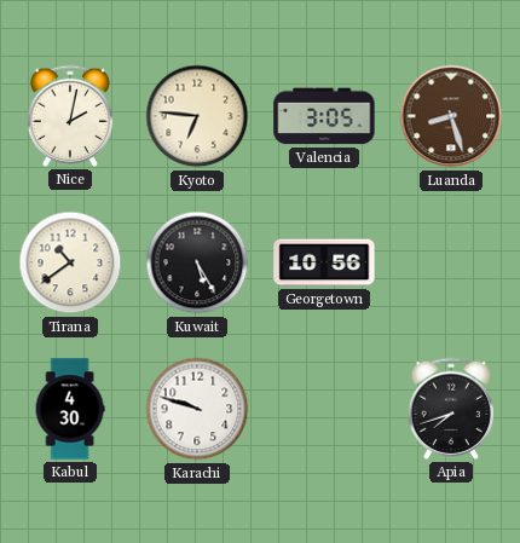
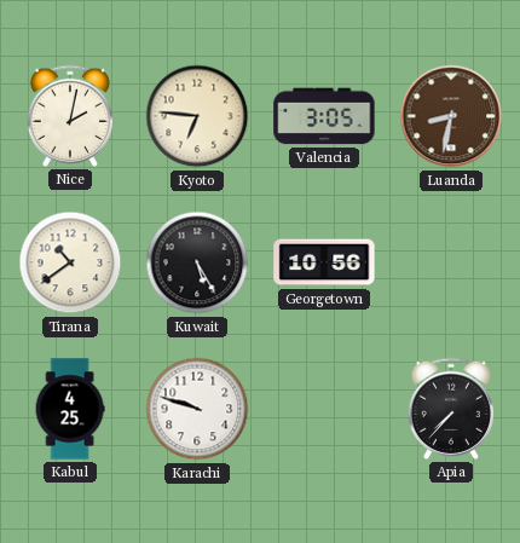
Luanda: 8:27 -> 8:32
Kabul: 4:30 -> 4:25
Apia: 7:42 -> 7:37
